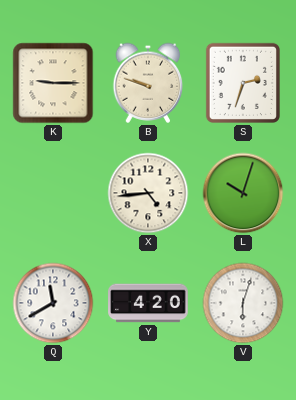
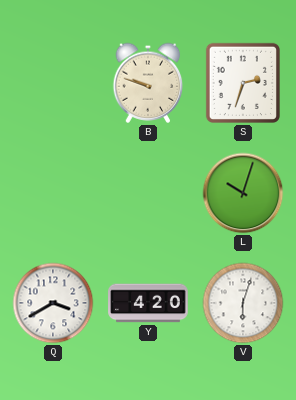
K: 9:15 -> none
X: 4:44 -> none
Q: 11:40 -> 3:40
